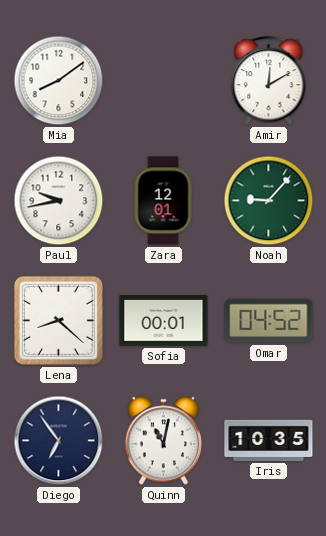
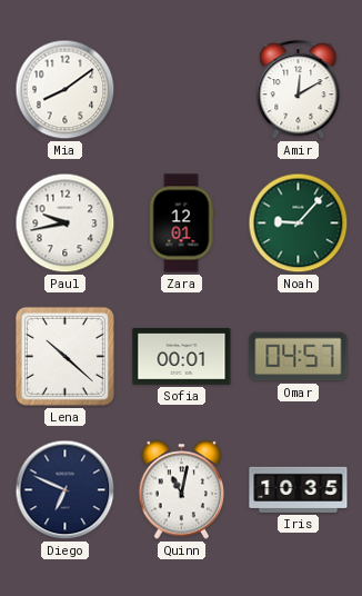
Lena: 8:22 -> 10:22
Omar: 04:52 -> 04:57
Diego: 6:54 -> 6:49
